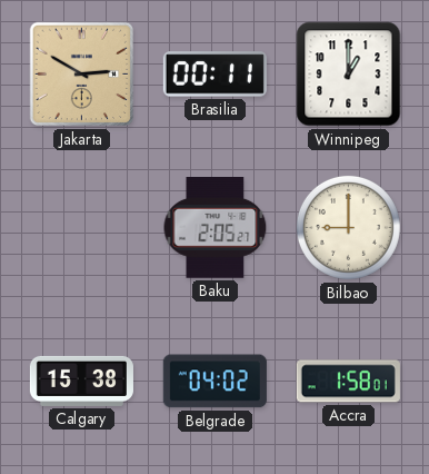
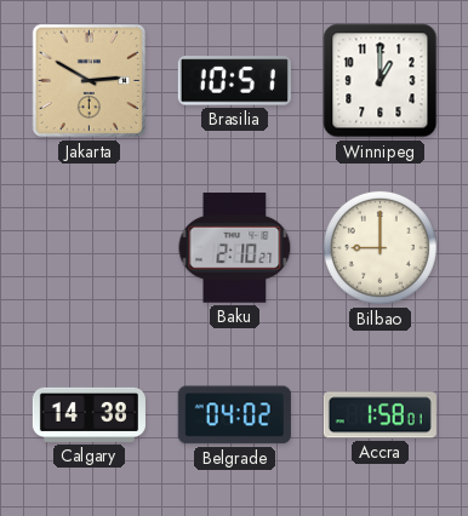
Brasilia: 00:11 -> 10:51
Baku: 2:05 -> 2:10
Calgary: 15:38 -> 14:38
